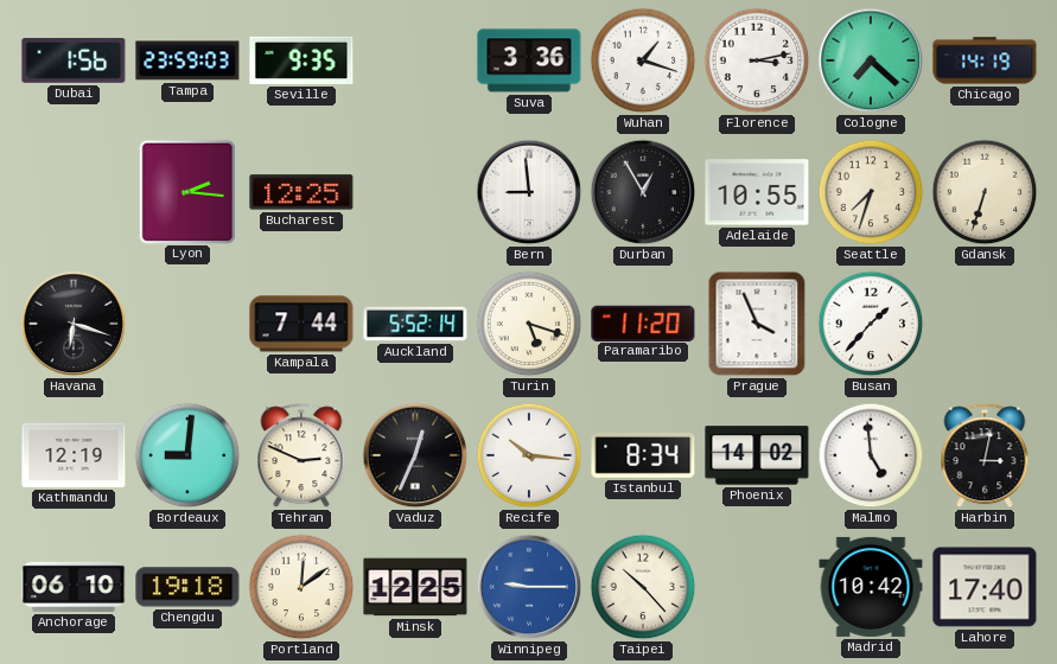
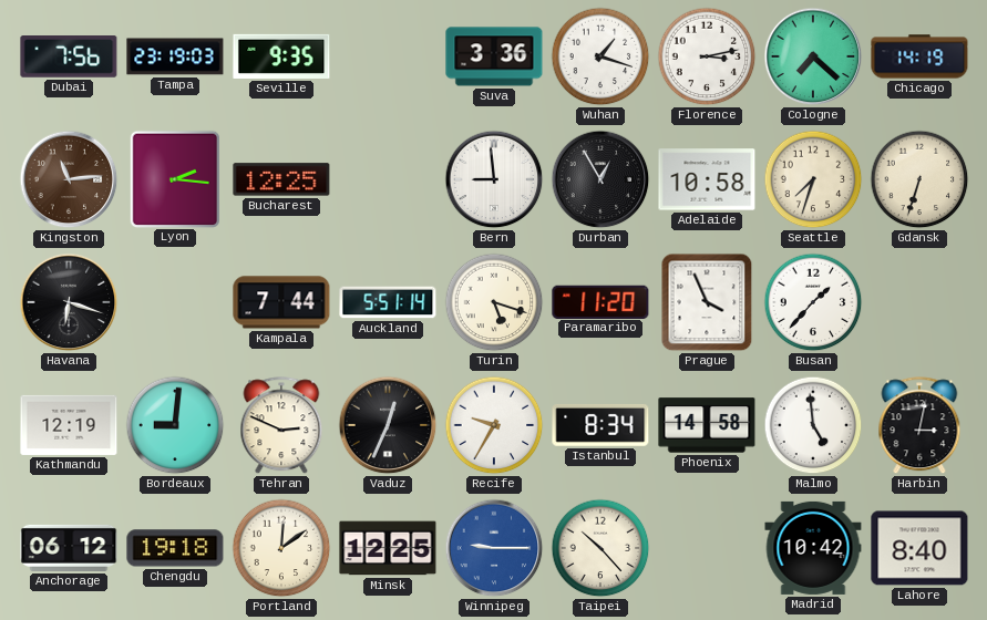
Dubai: 1:56 -> 7:56
Tampa: 23:59 -> 23:19
Kingston: none -> 11:14
Adelaide: 10:55 -> 10:58
Auckland: 5:52 -> 5:51
Recife: 10:16 -> 9:35
Phoenix: 14:02 -> 14:58
Anchorage: 06:10 -> 06:12
Lahore: 17:40 -> 8:40
